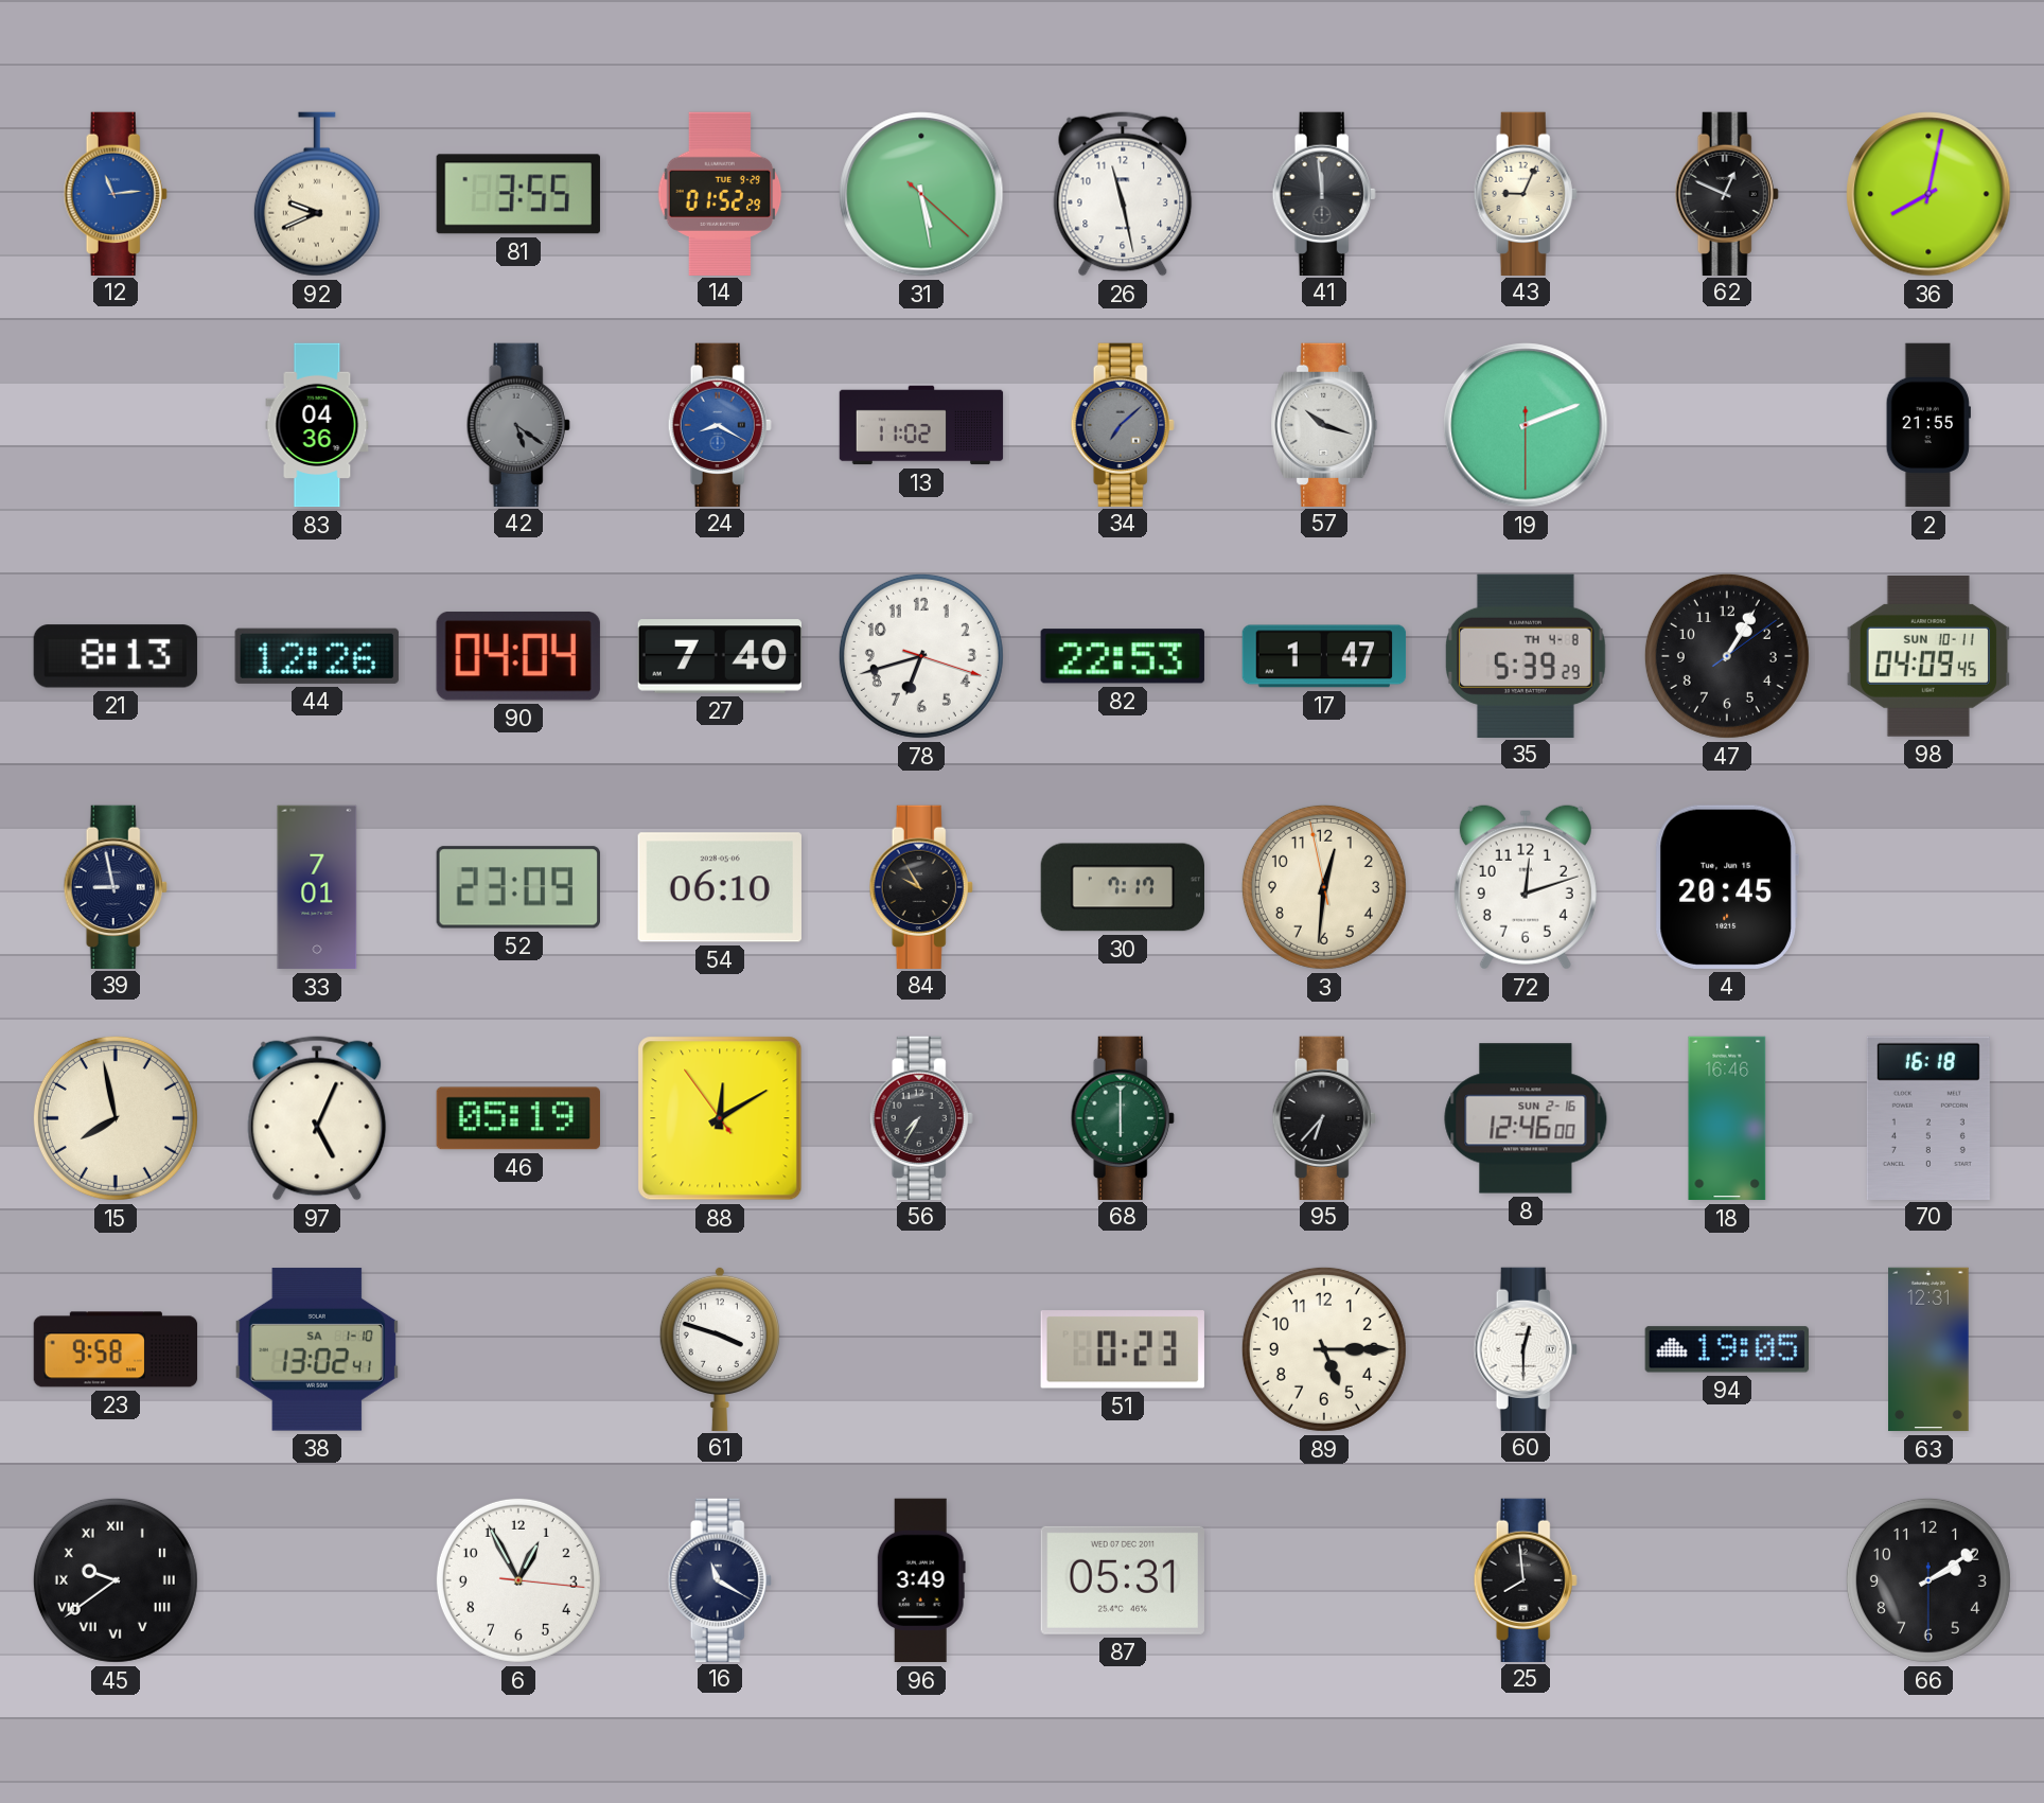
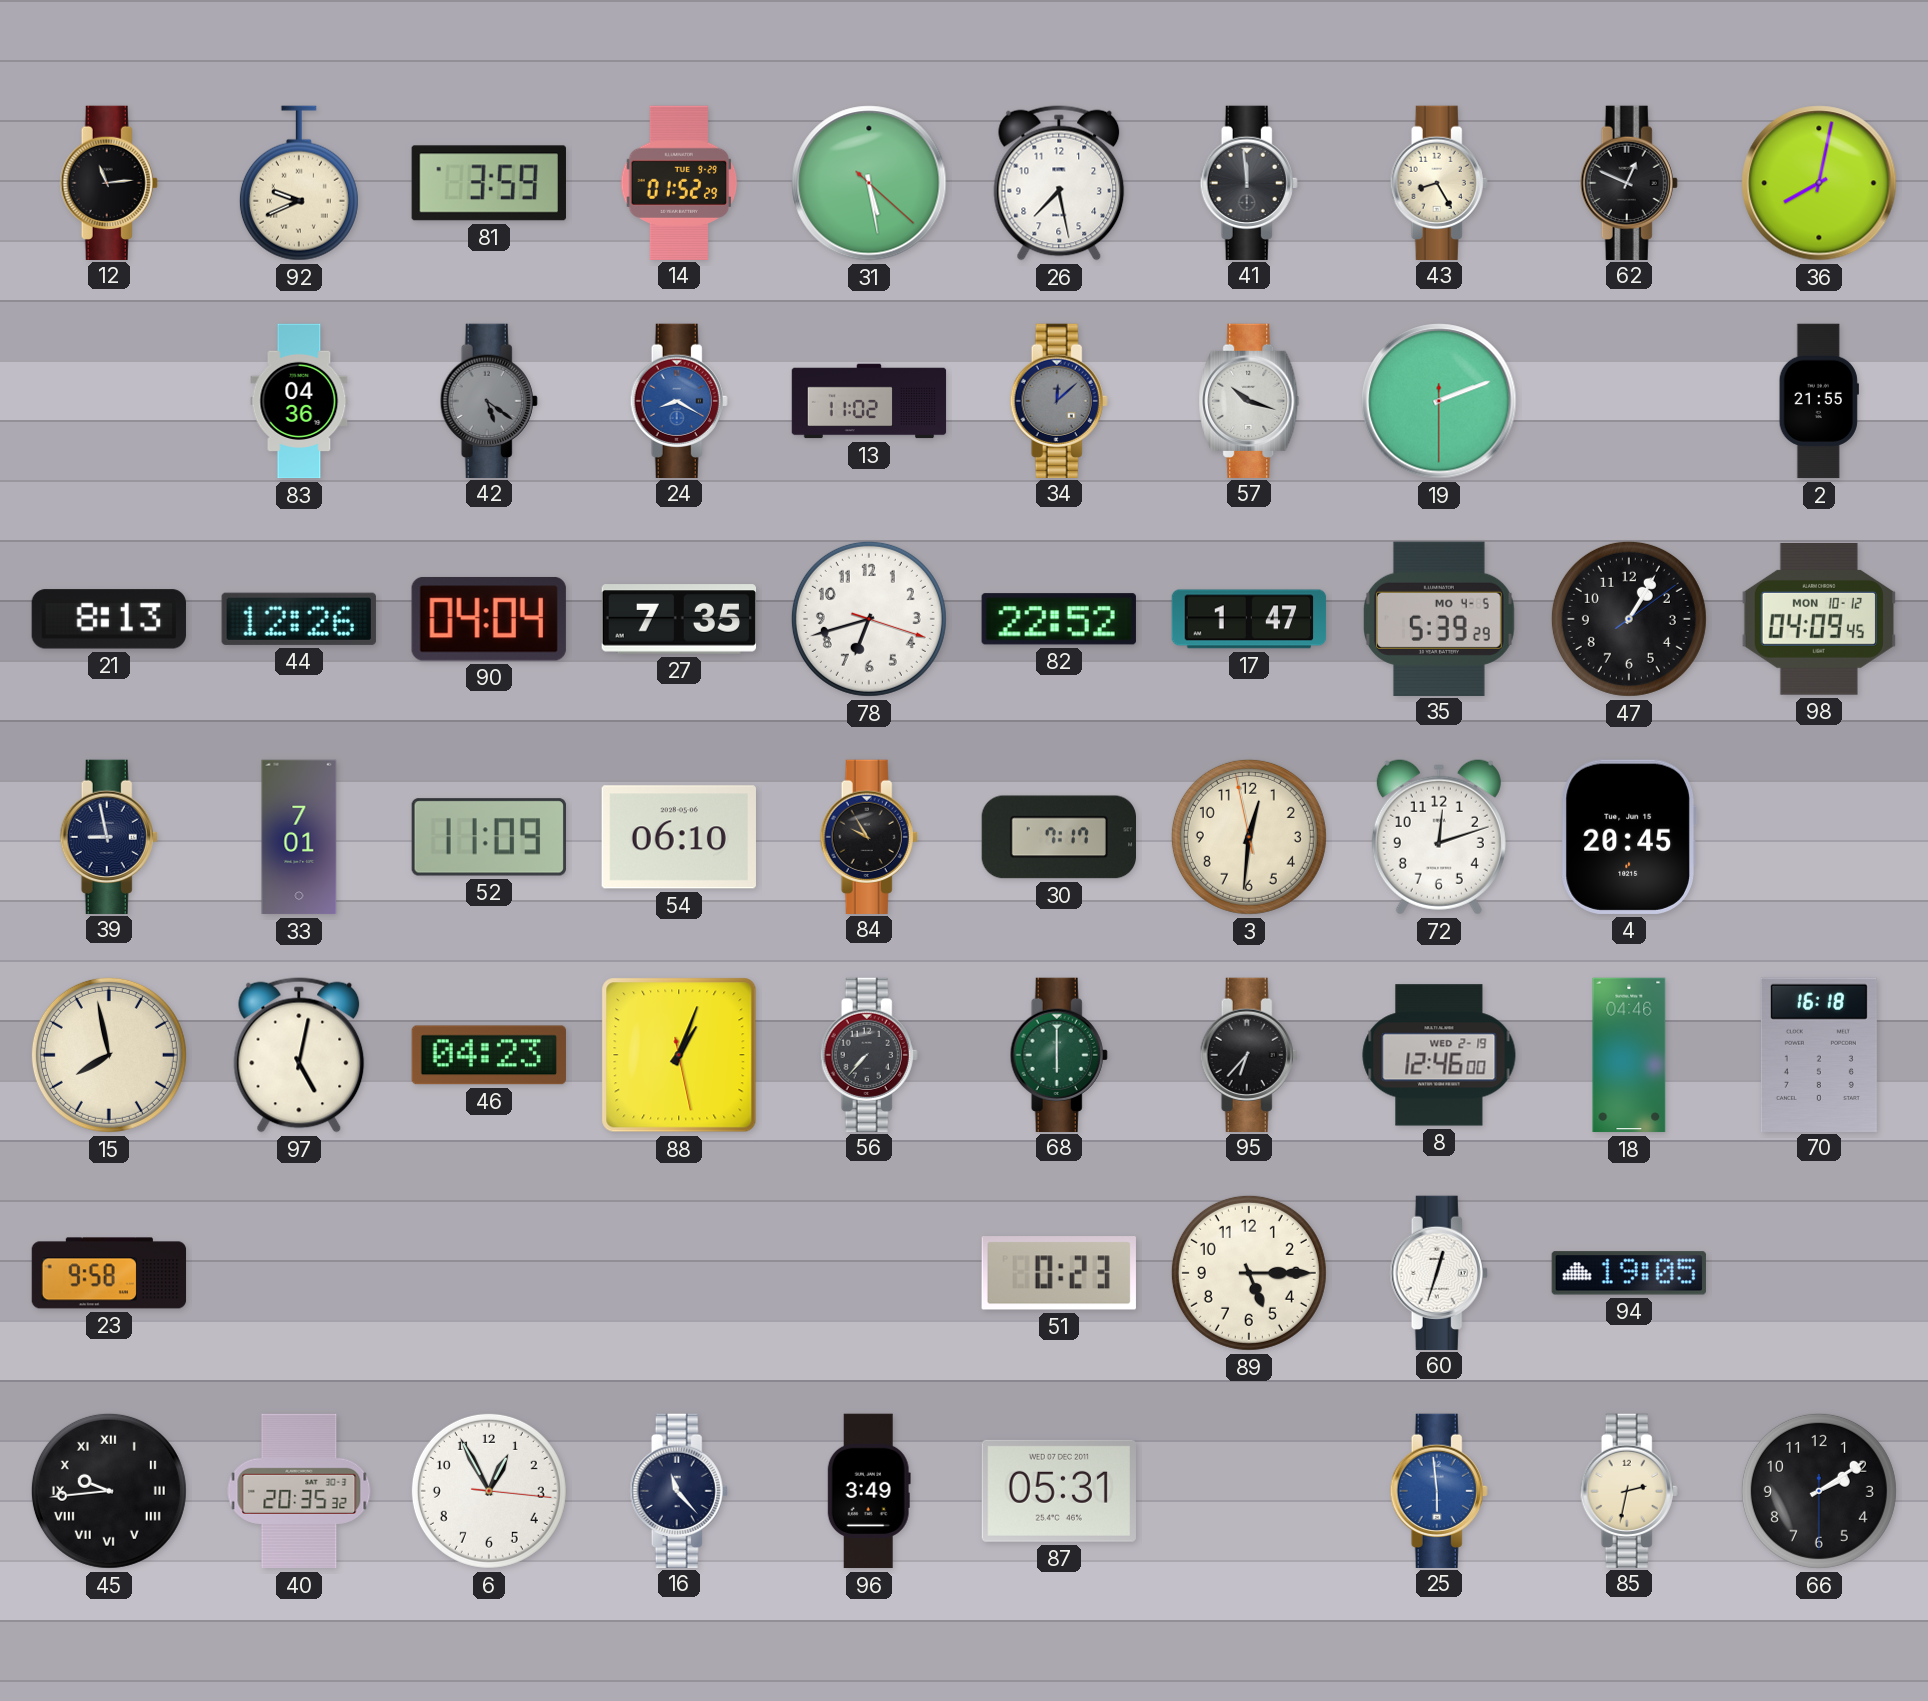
12 dial: blue -> black
81: 3:55 -> 3:59
26: 11:28 -> 7:28
43: 9:04 -> 8:25
34: 7:08 -> 12:08
27: 7:40 -> 7:35
82: 22:53 -> 22:52
35 date: TH 4-8 -> MO 4-5
98 date: SUN 10-11 -> MON 10-12
52: 23:09 -> 11:09
97: 5:04 -> 5:02
46: 05:19 -> 04:23
88: 12:09 -> 1:03
56: 7:35 -> 7:37
8 date: SUN 2-16 -> WED 2-19
18: 16:46 -> 04:46
38: 13:02 -> none
61: 3:48 -> none
60: 12:30 -> 12:33
63: 12:31 -> none
45: 9:39 -> 9:44
40: none -> 20:35
16: 11:20 -> 11:23
25: 7:59 -> 5:59
25 dial: black -> blue
85: none -> 2:32
